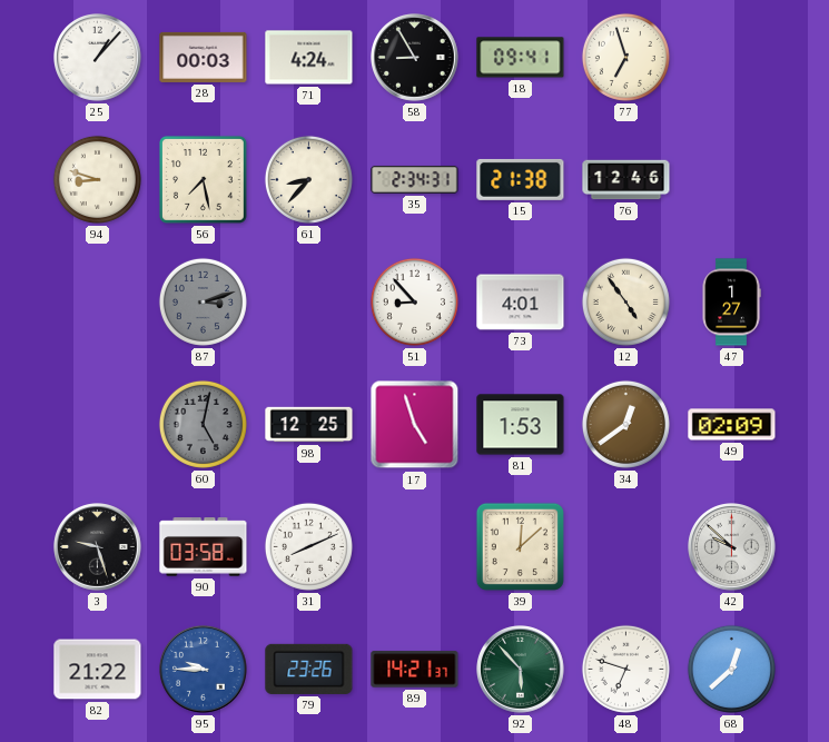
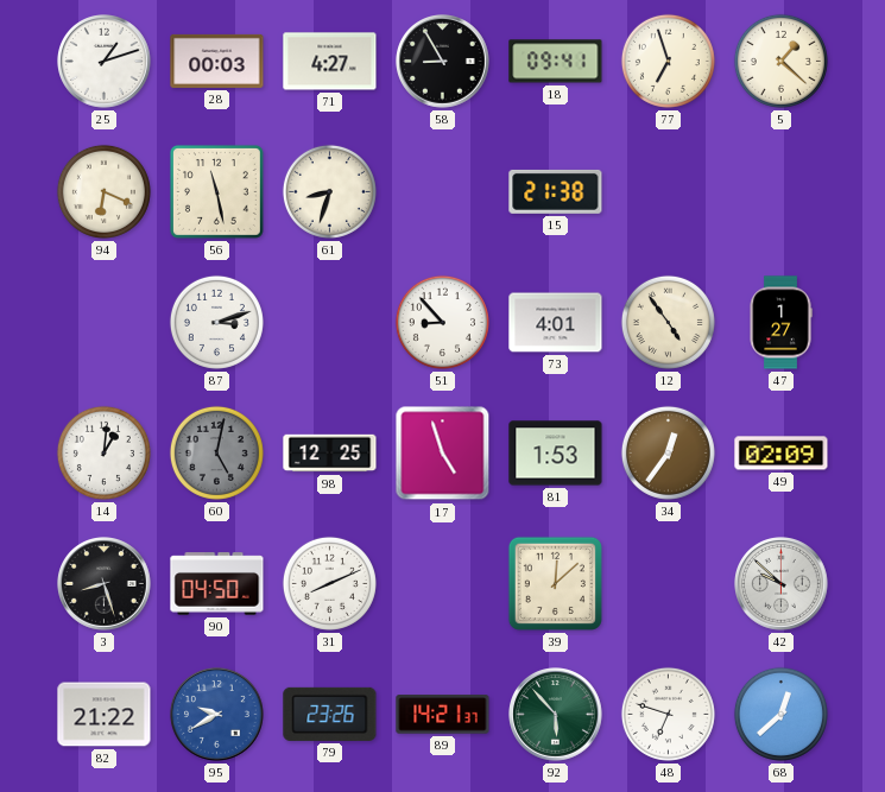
25: 1:07 -> 1:12
71: 4:24 -> 4:27
5: none -> 1:22
94: 8:48 -> 6:19
56: 7:28 -> 11:28
61: 8:37 -> 8:33
35: 2:34 -> none
76: 12:46 -> none
87 dial: grey -> white
14: none -> 1:01
34: 12:39 -> 12:36
3: 9:27 -> 8:27
90: 03:58 -> 04:50
95: 9:45 -> 9:40
